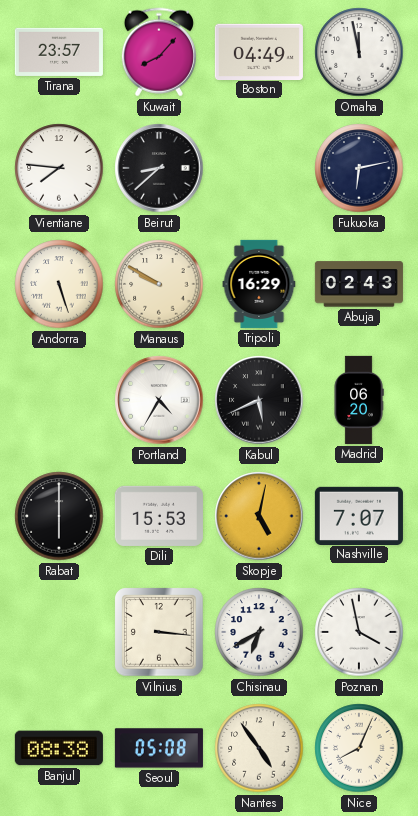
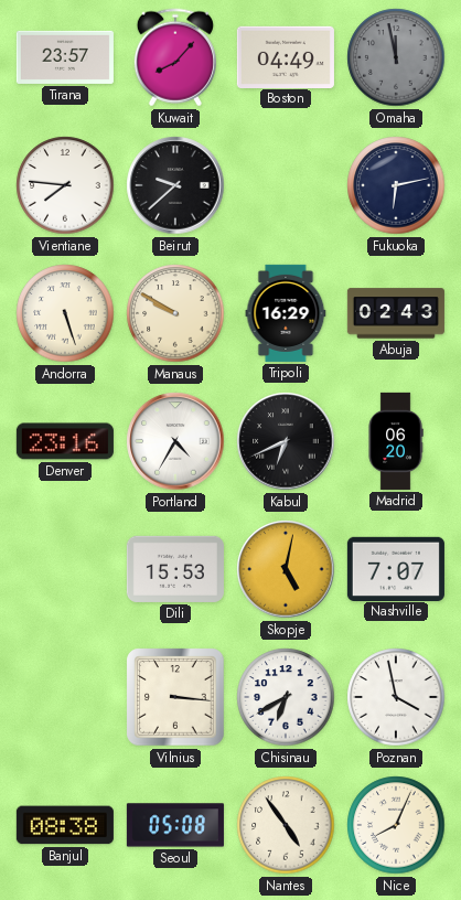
Omaha dial: white -> grey
Beirut: 8:38 -> 9:38
Denver: none -> 23:16
Kabul: 5:41 -> 6:41
Rabat: 6:00 -> none
